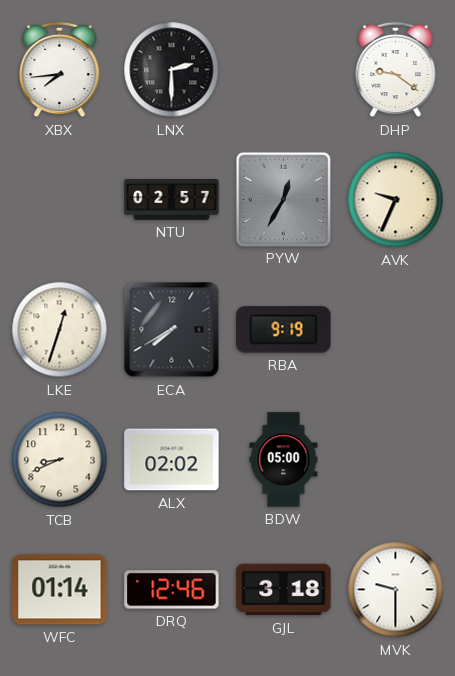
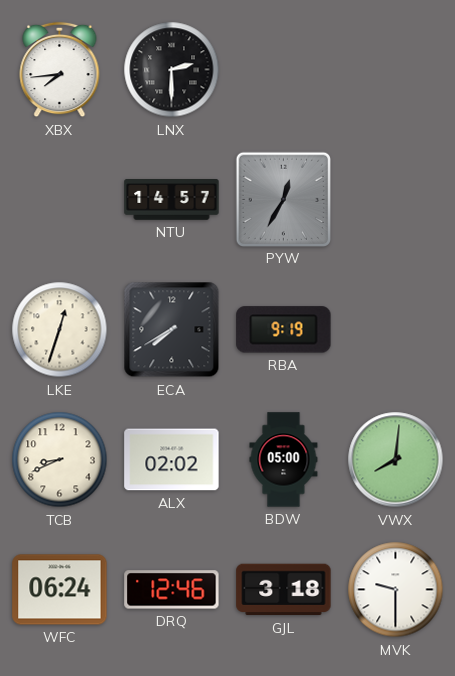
DHP: 9:21 -> none
NTU: 02:57 -> 14:57
AVK: 9:34 -> none
VWX: none -> 8:01
WFC: 01:14 -> 06:24
